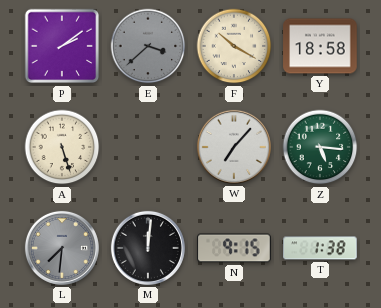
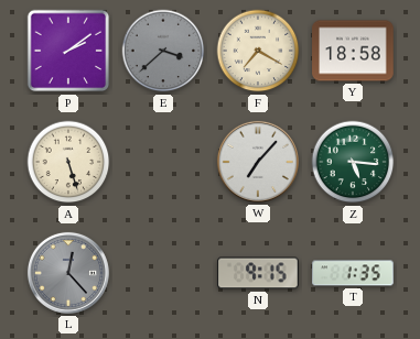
F: 10:20 -> 7:20
L: 7:31 -> 12:23
M: 12:01 -> none
T: 1:38 -> 1:35
